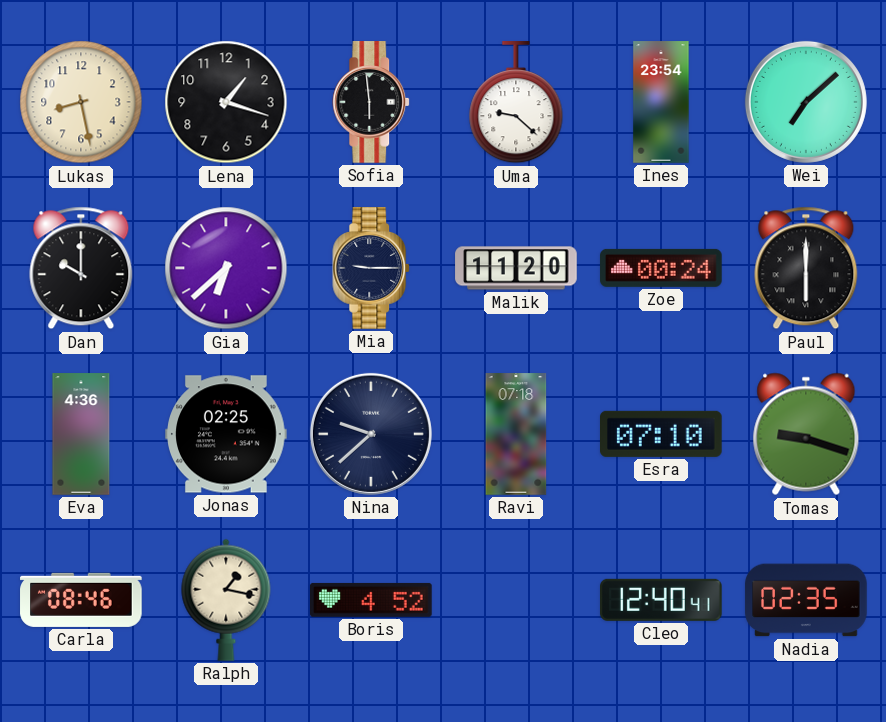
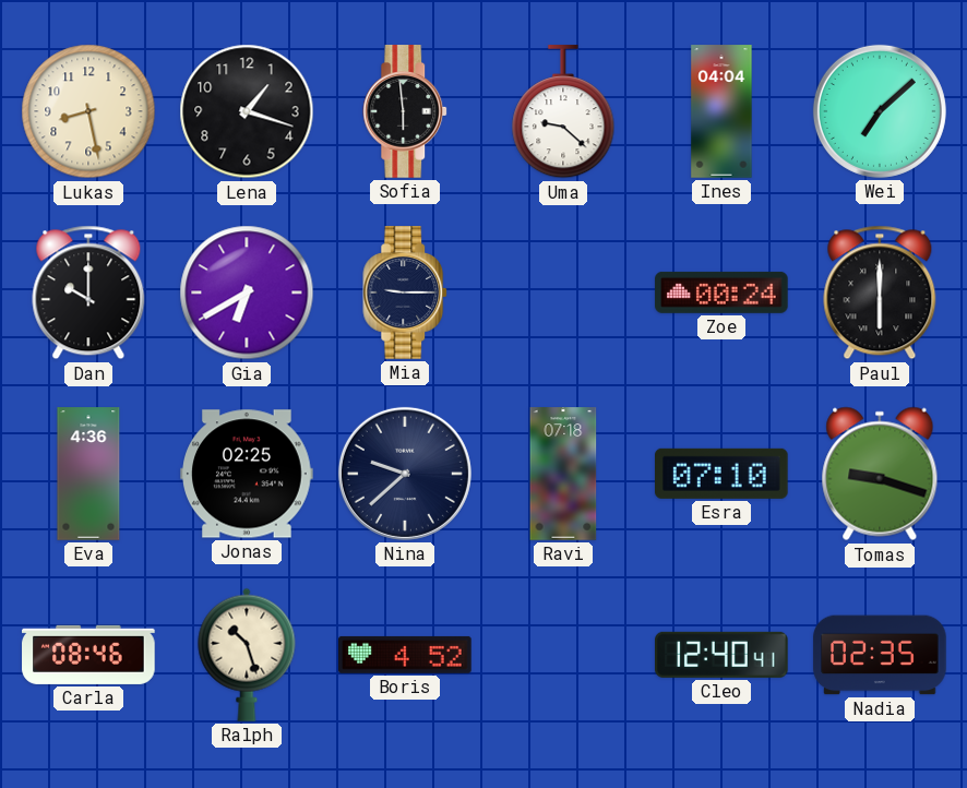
Ines: 23:54 -> 04:04
Gia: 6:38 -> 6:40
Malik: 11:20 -> none
Ralph: 1:17 -> 10:27
